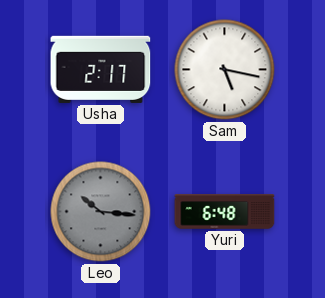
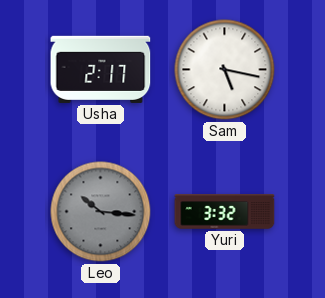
Yuri: 6:48 -> 3:32
